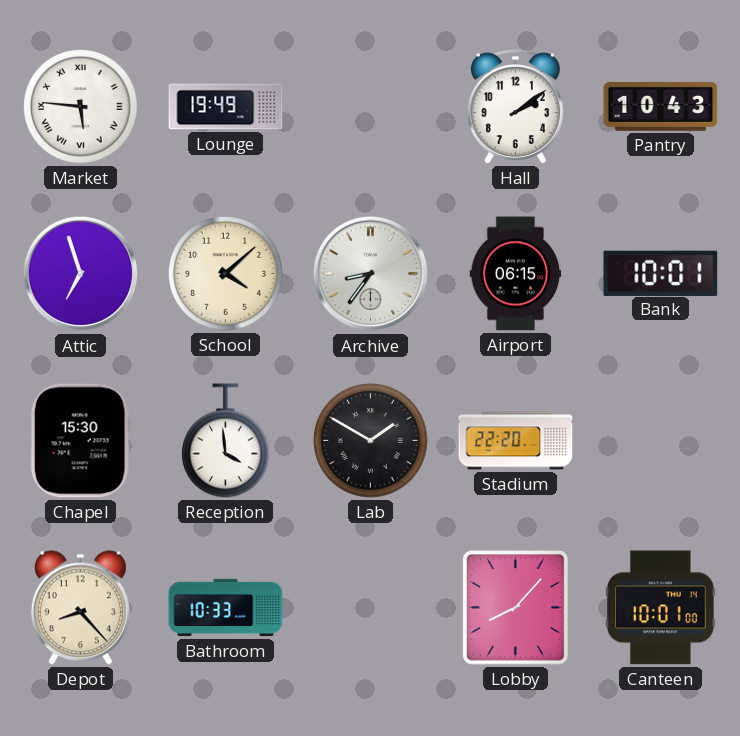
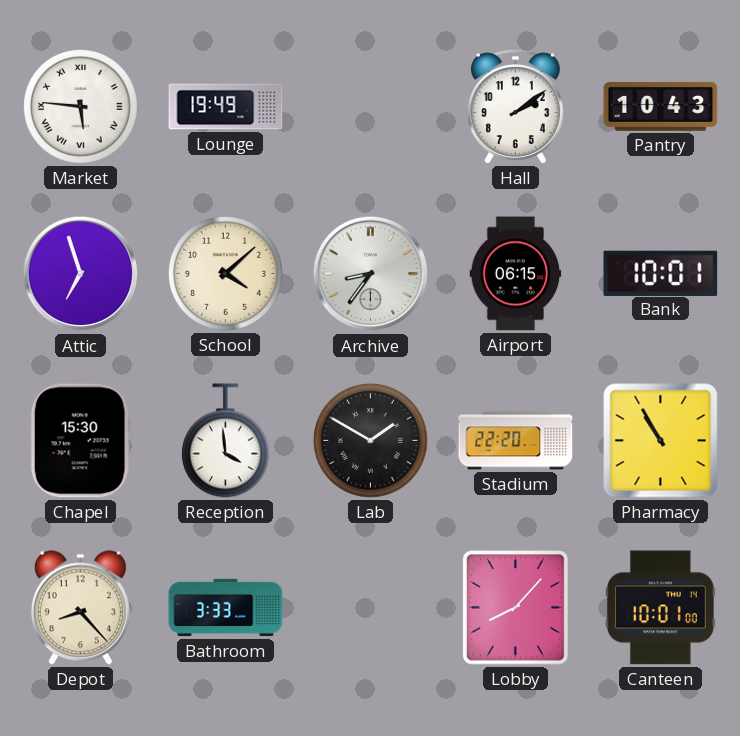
Pharmacy: none -> 10:55
Bathroom: 10:33 -> 3:33
